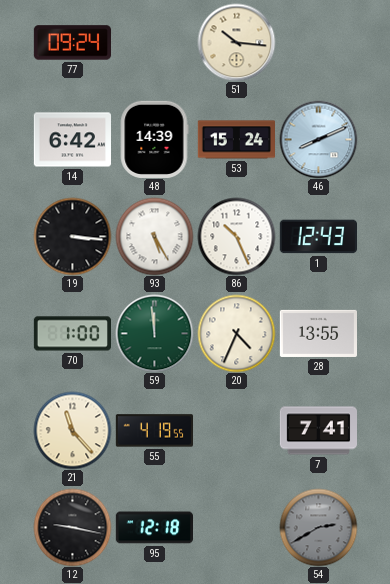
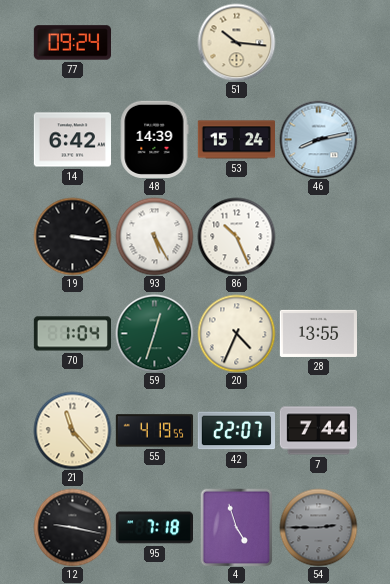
46: 8:11 -> 8:13
1: 12:43 -> none
70: 1:00 -> 1:04
59: 11:59 -> 12:33
42: none -> 22:07
7: 7:41 -> 7:44
95: 12:18 -> 7:18
4: none -> 4:57
54: 2:40 -> 2:45
